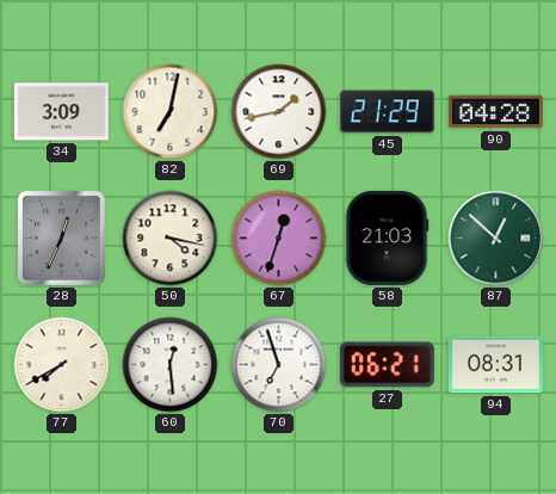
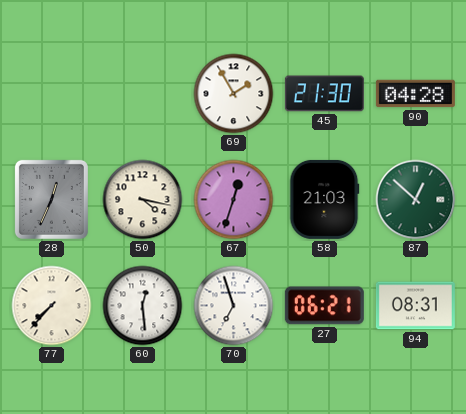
34: 3:09 -> none
82: 7:02 -> none
69: 1:43 -> 1:55
45: 21:29 -> 21:30
77: 7:40 -> 7:37
